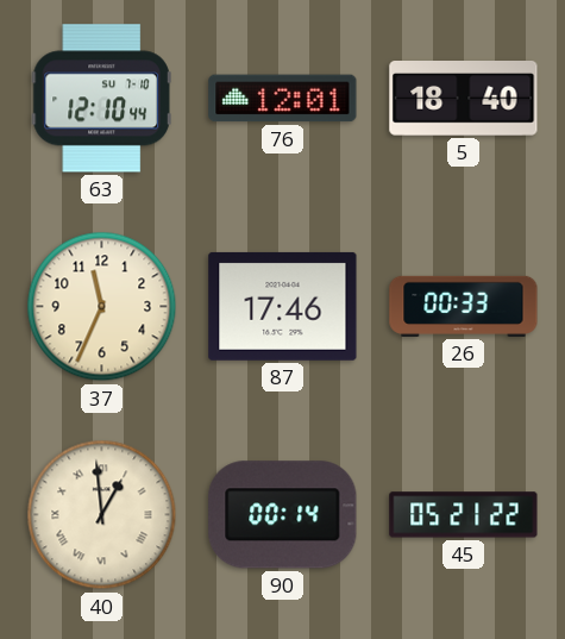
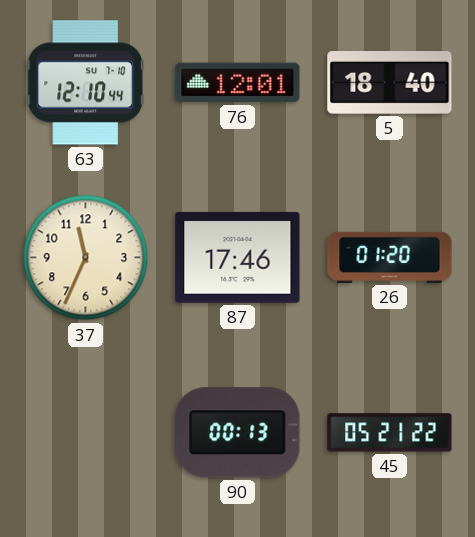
26: 00:33 -> 01:20
40: 12:59 -> none
90: 00:14 -> 00:13
